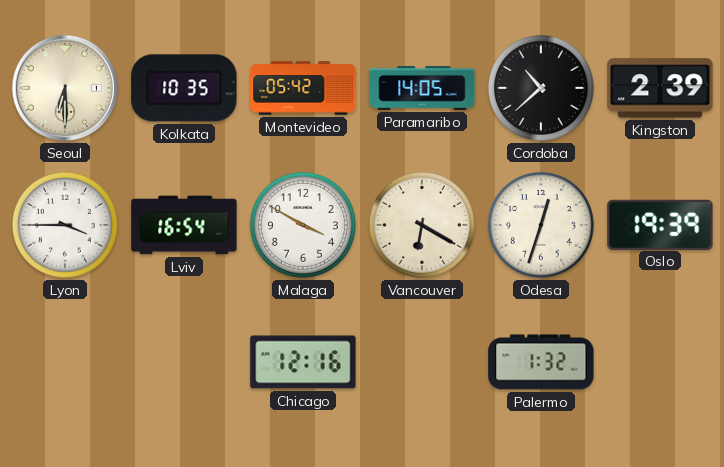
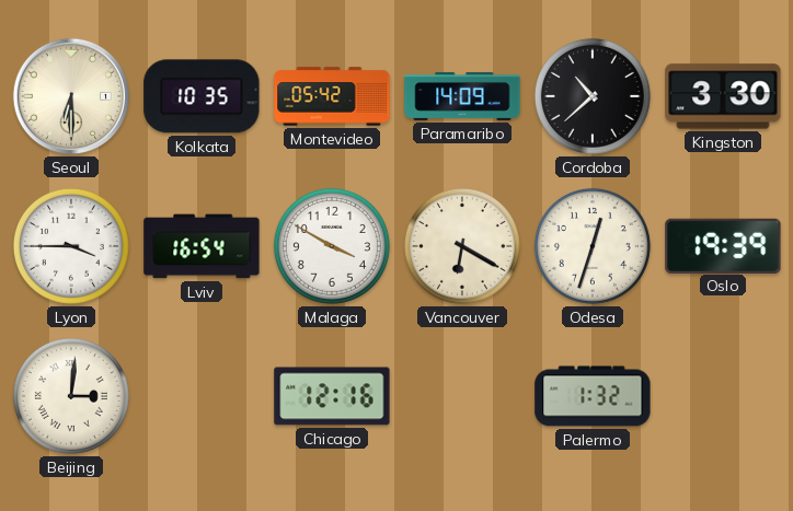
Paramaribo: 14:05 -> 14:09
Kingston: 2:39 -> 3:30
Beijing: none -> 3:01
